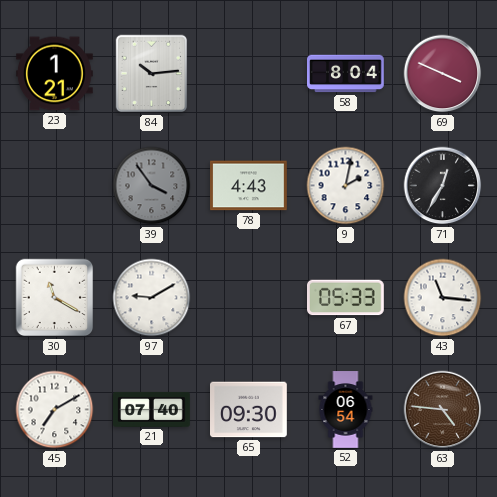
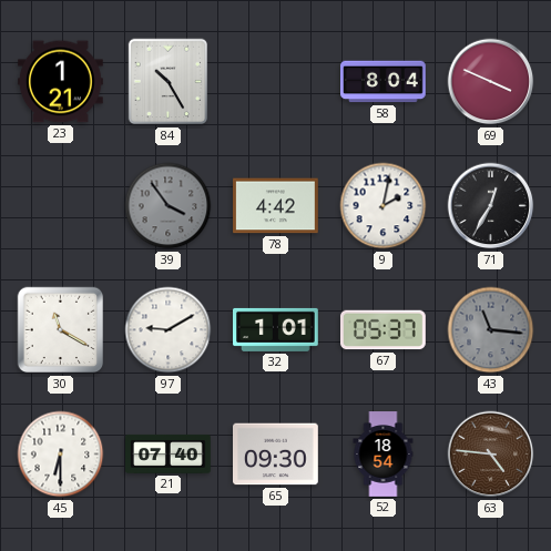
84: 10:14 -> 10:25
78: 4:43 -> 4:42
32: none -> 1:01
67: 05:33 -> 05:37
43 dial: white -> grey
45: 7:10 -> 6:30
52: 06:54 -> 18:54
